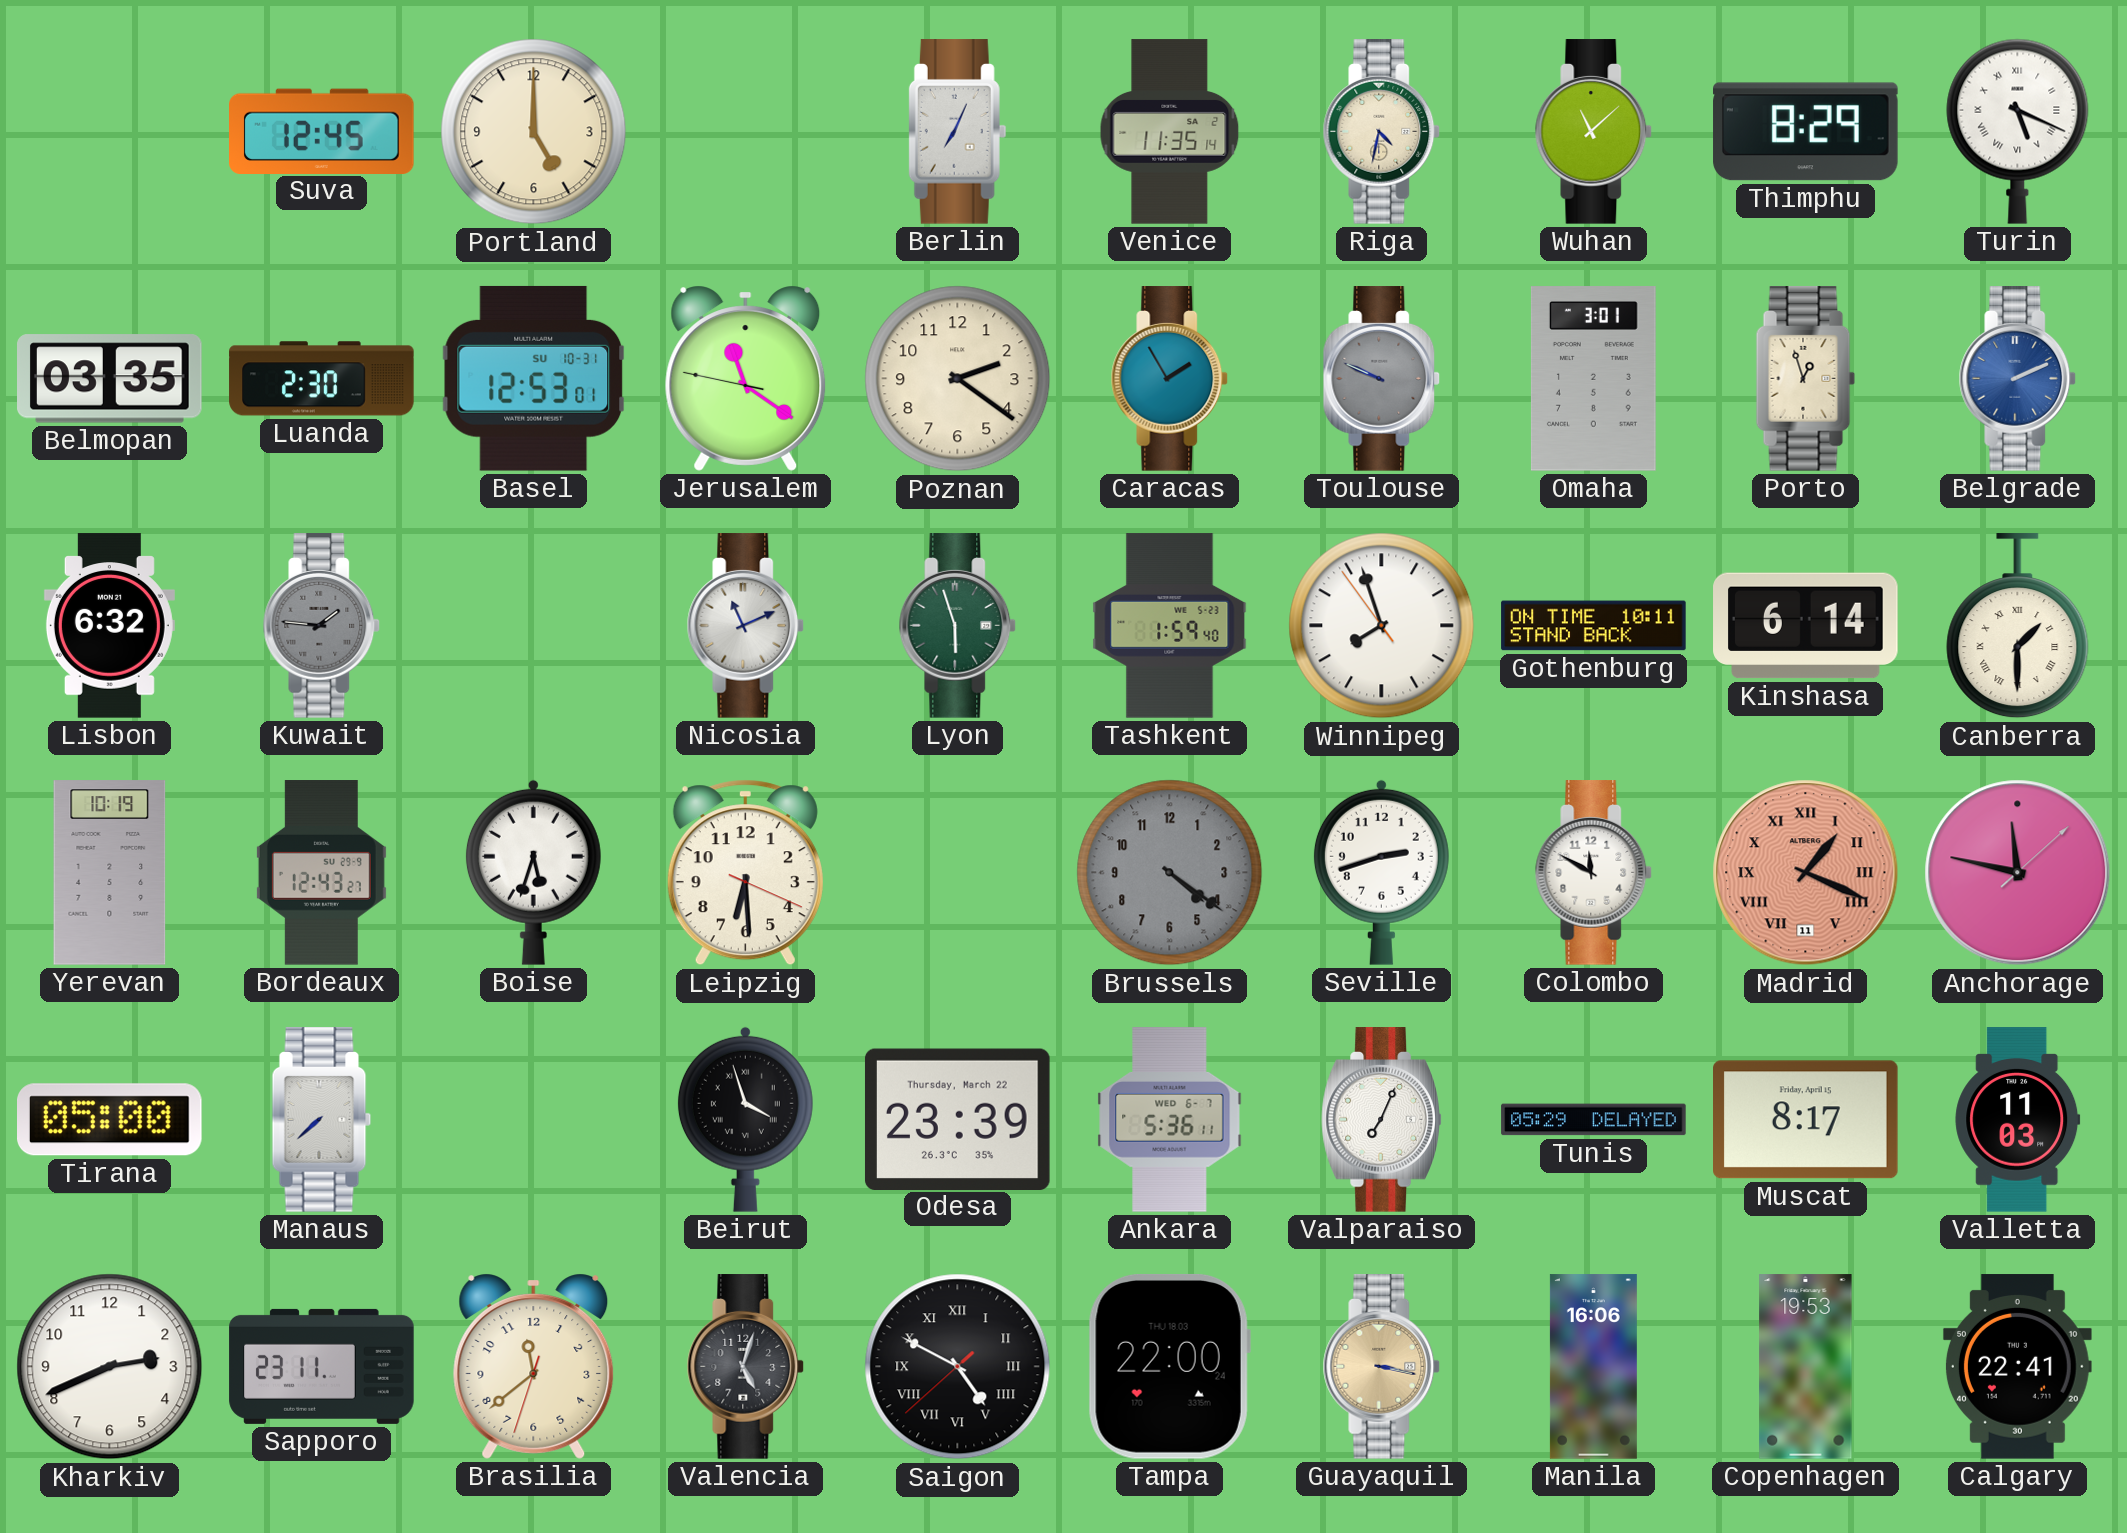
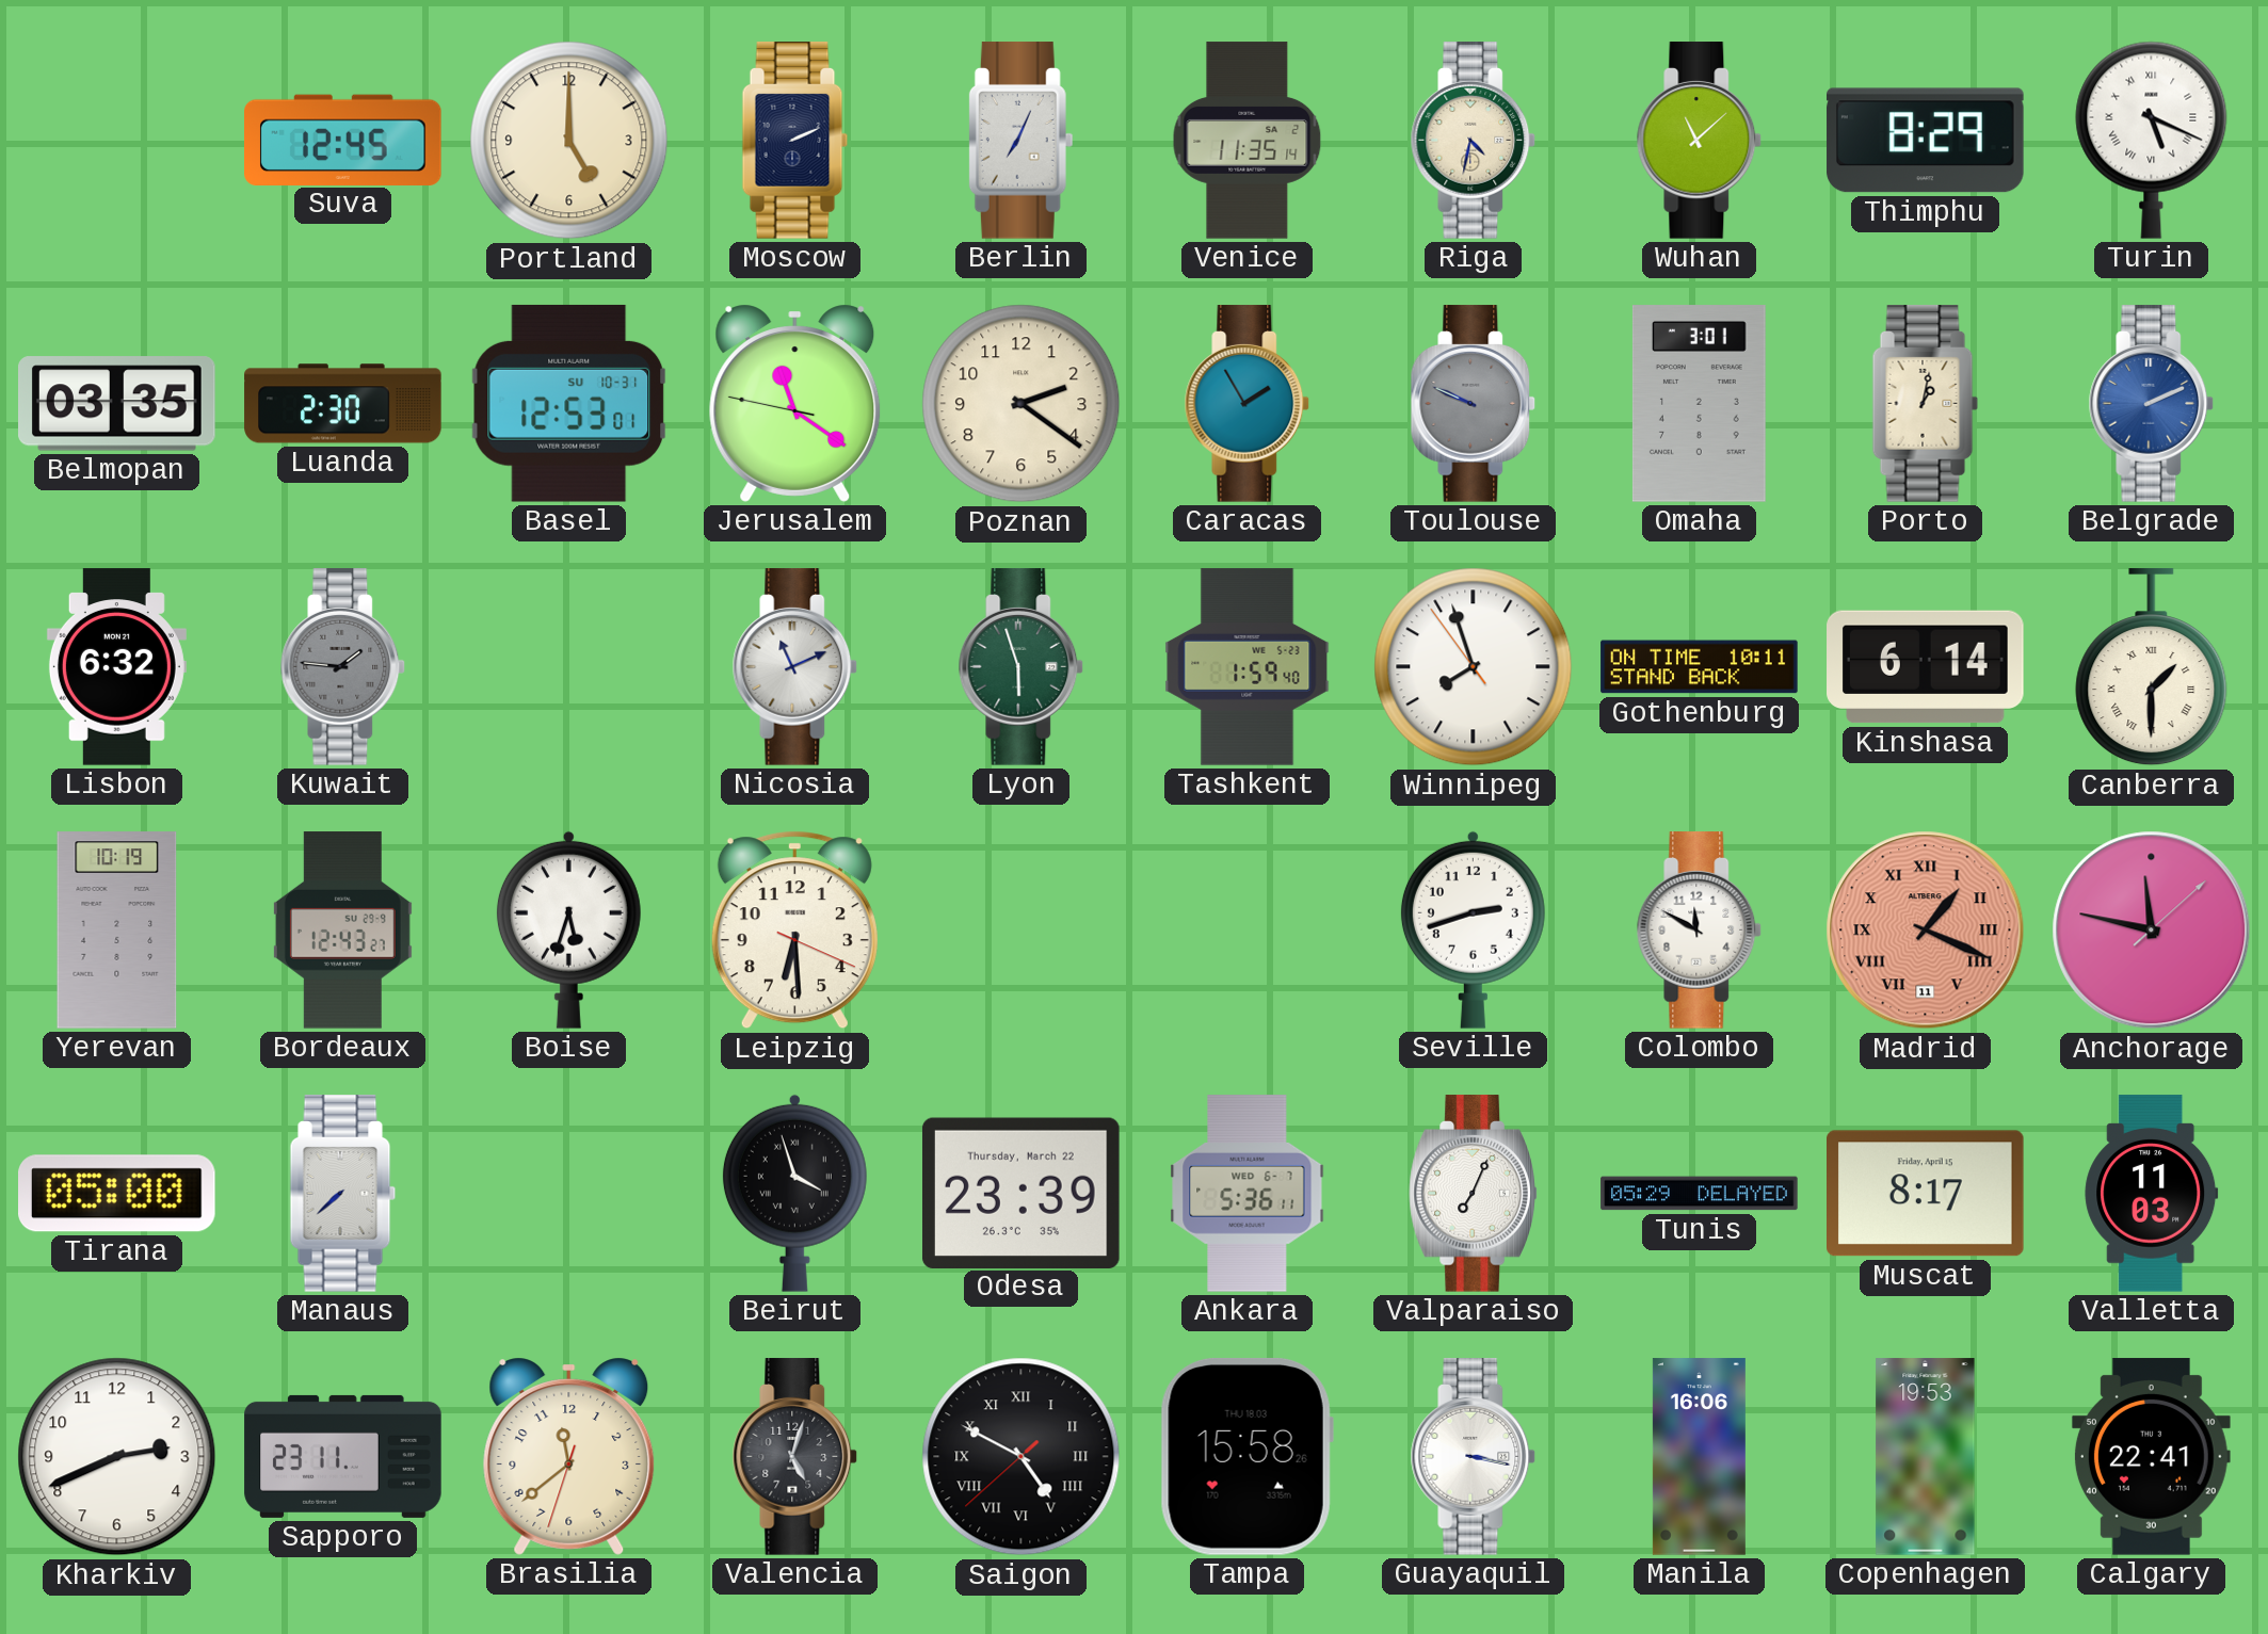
Moscow: none -> 2:11
Porto: 12:57 -> 1:02
Brussels: 4:21 -> none
Tampa: 22:00 -> 15:58
Guayaquil dial: champagne -> white
